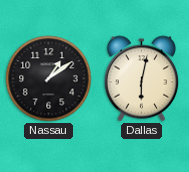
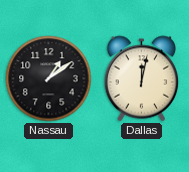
Dallas: 6:02 -> 12:02
